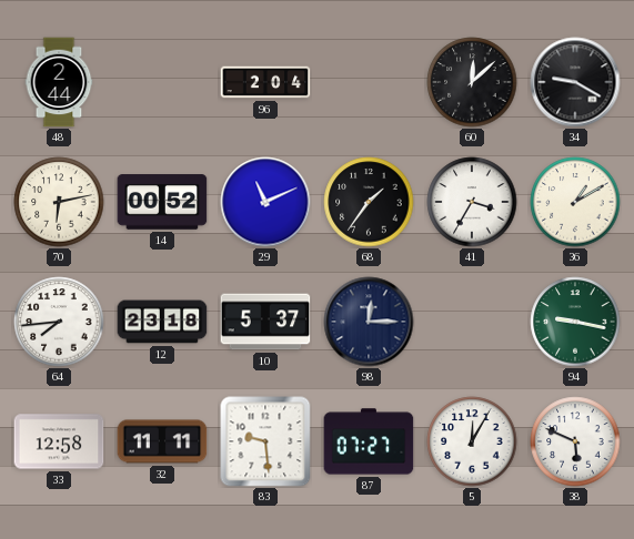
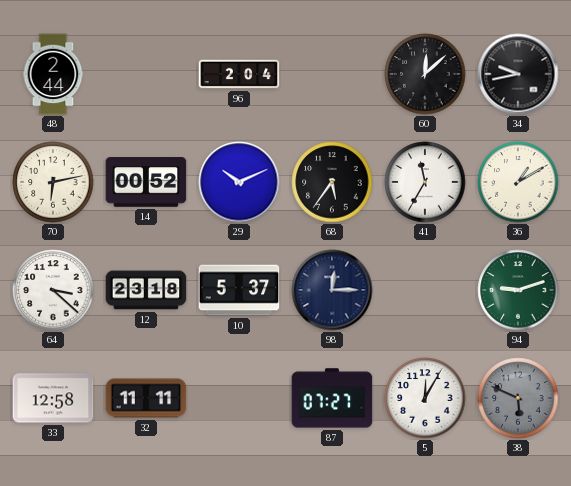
34: 9:20 -> 9:43
29: 11:11 -> 10:11
68: 1:36 -> 5:36
41: 3:35 -> 11:35
64: 7:44 -> 3:22
94: 9:17 -> 9:12
83: 9:29 -> none
38 dial: white -> grey
